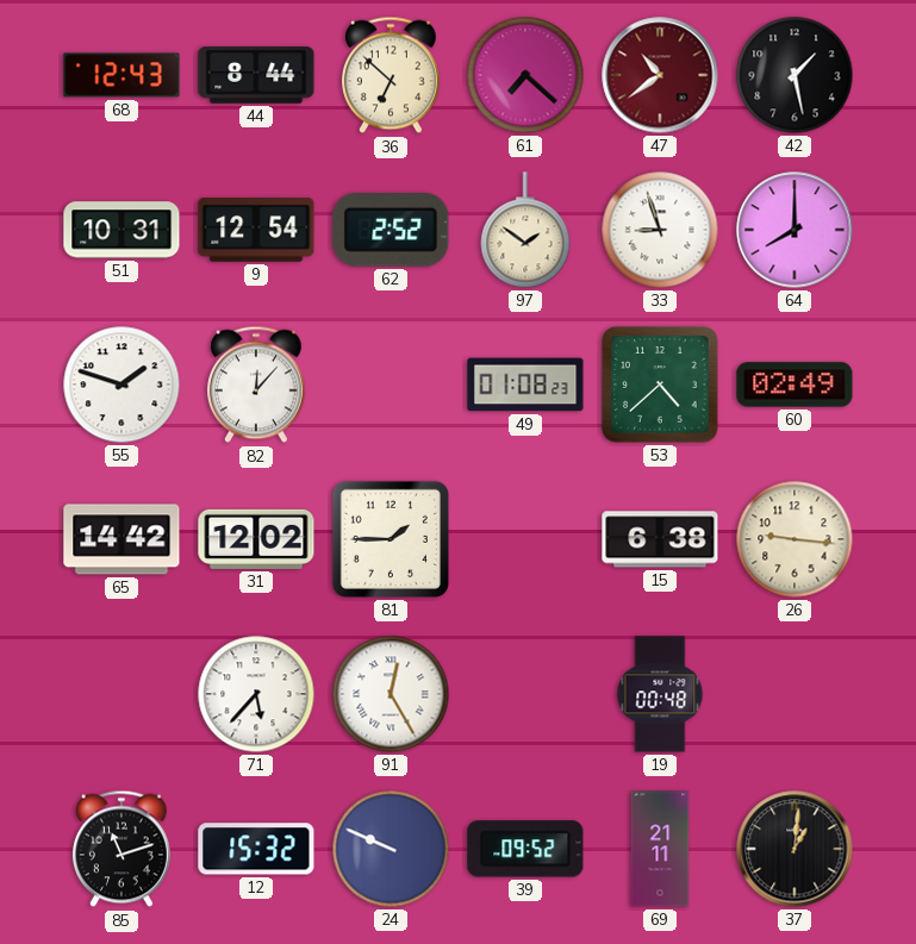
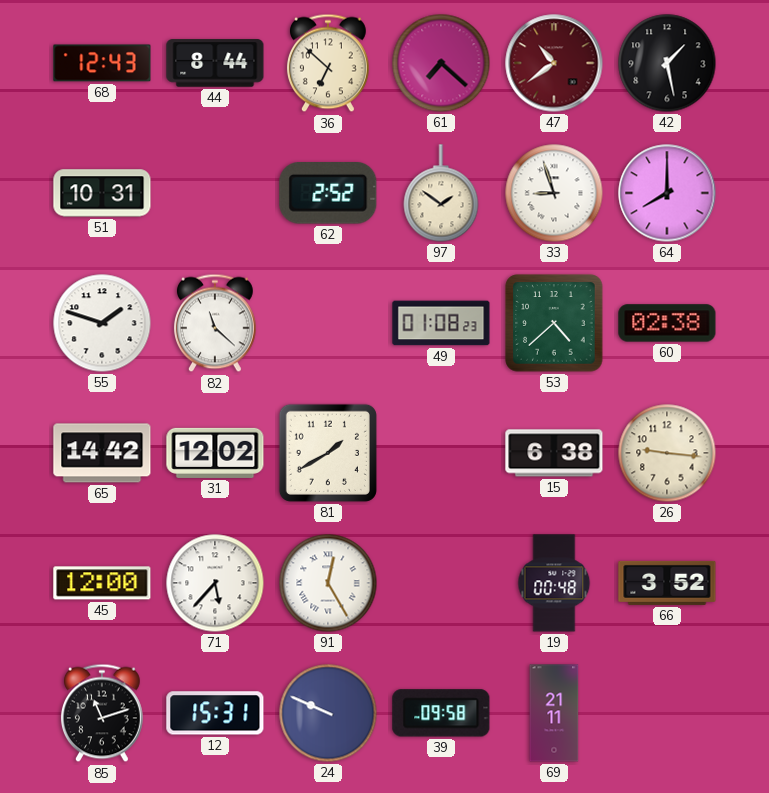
9: 12:54 -> none
82: 12:07 -> 11:22
60: 02:49 -> 02:38
81: 1:45 -> 1:40
45: none -> 12:00
66: none -> 3:52
12: 15:32 -> 15:31
39: 09:52 -> 09:58
37: 1:01 -> none
